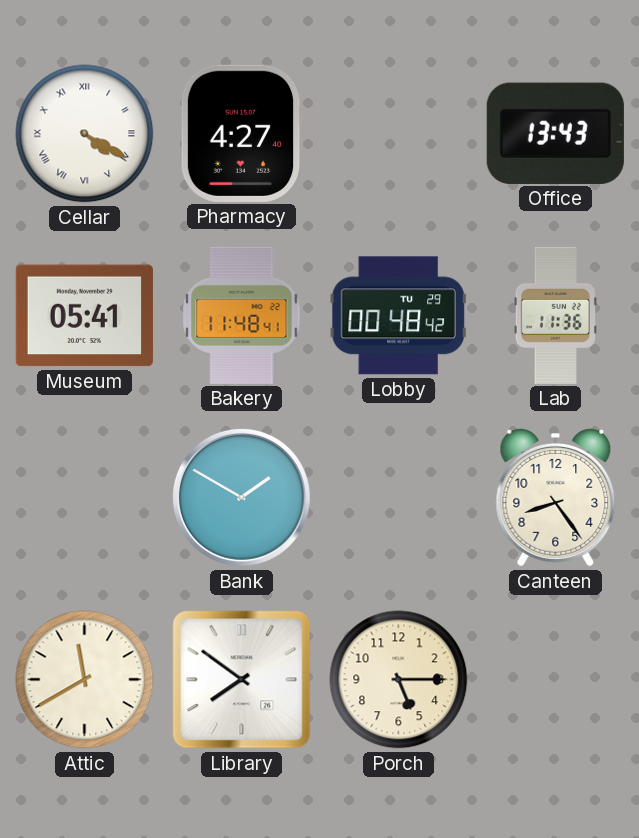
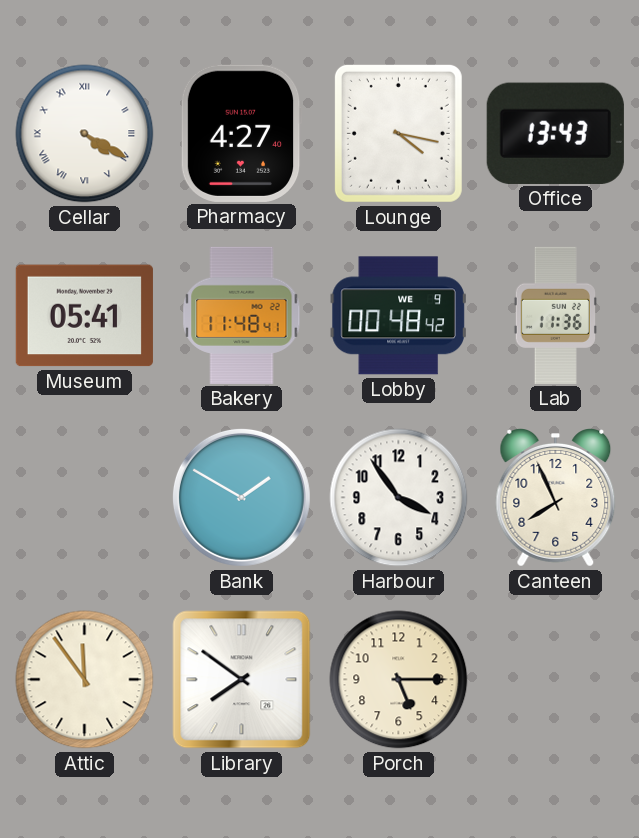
Lounge: none -> 4:17
Lobby date: TU 29 -> WE 9
Harbour: none -> 3:54
Canteen: 8:24 -> 7:56
Attic: 11:40 -> 11:54
